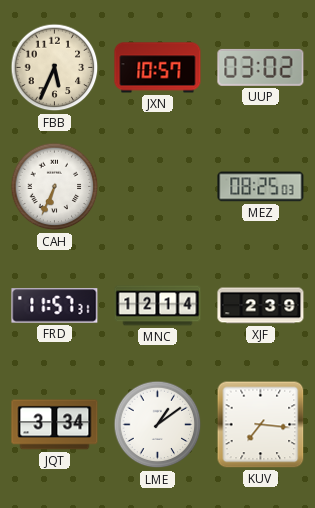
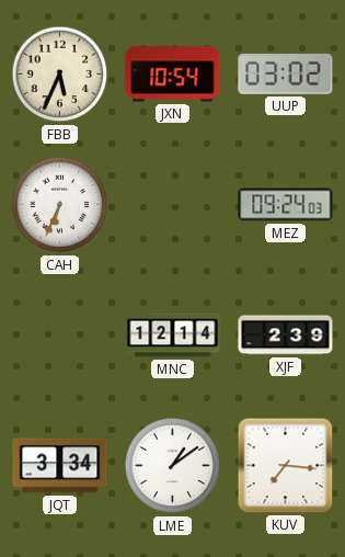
JXN: 10:57 -> 10:54
MEZ: 08:25 -> 09:24
FRD: 11:57 -> none
